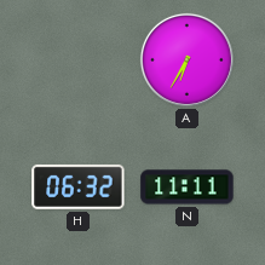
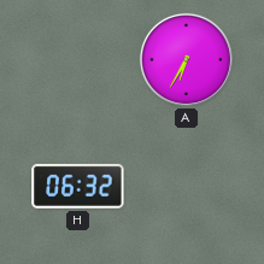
N: 11:11 -> none
